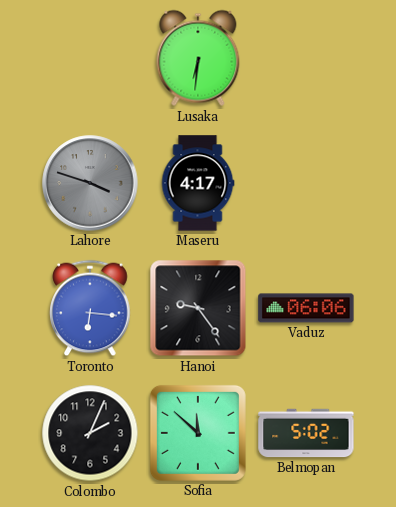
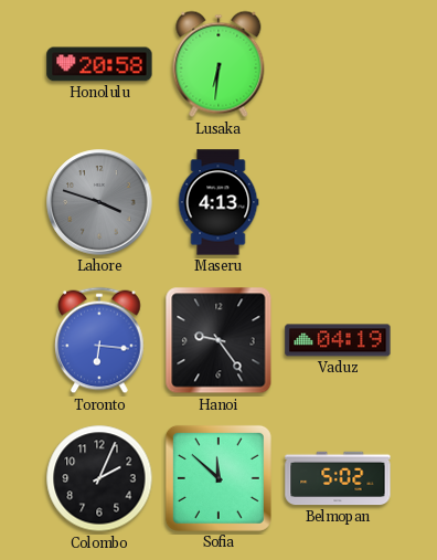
Honolulu: none -> 20:58
Maseru: 4:17 -> 4:13
Vaduz: 06:06 -> 04:19
